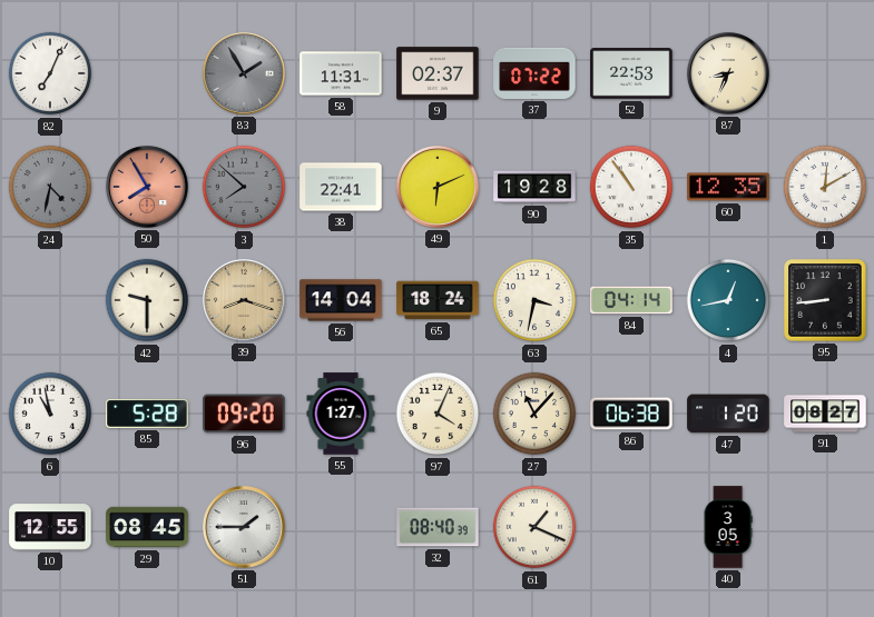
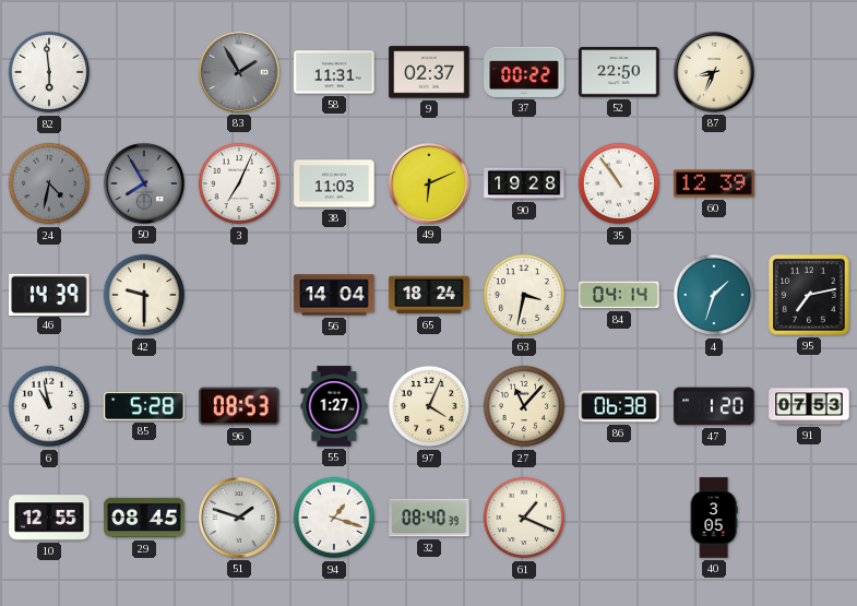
82: 7:04 -> 5:59
37: 07:22 -> 00:22
52: 22:53 -> 22:50
50 dial: salmon -> grey
3: 7:52 -> 7:04
3 dial: grey -> white
38: 22:41 -> 11:03
60: 12:35 -> 12:39
1: 12:10 -> none
46: none -> 14:39
39: 8:18 -> none
4: 12:43 -> 1:33
95: 8:44 -> 7:13
96: 09:20 -> 08:53
91: 08:27 -> 07:53
51: 1:45 -> 1:48
94: none -> 1:18
